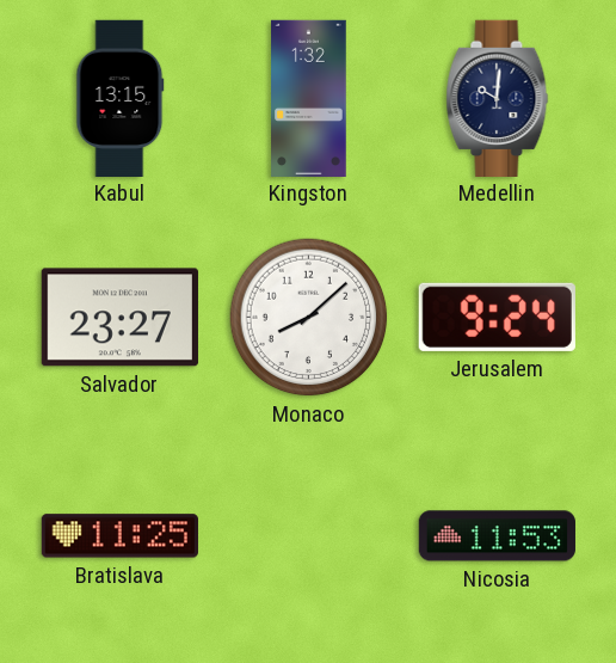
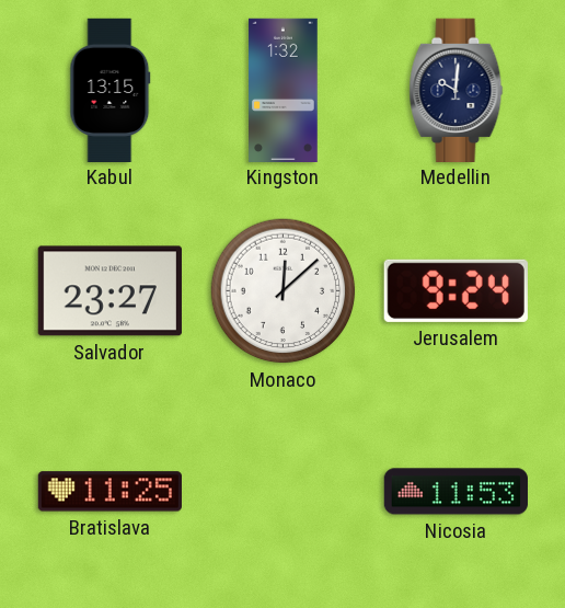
Monaco: 8:08 -> 12:08
